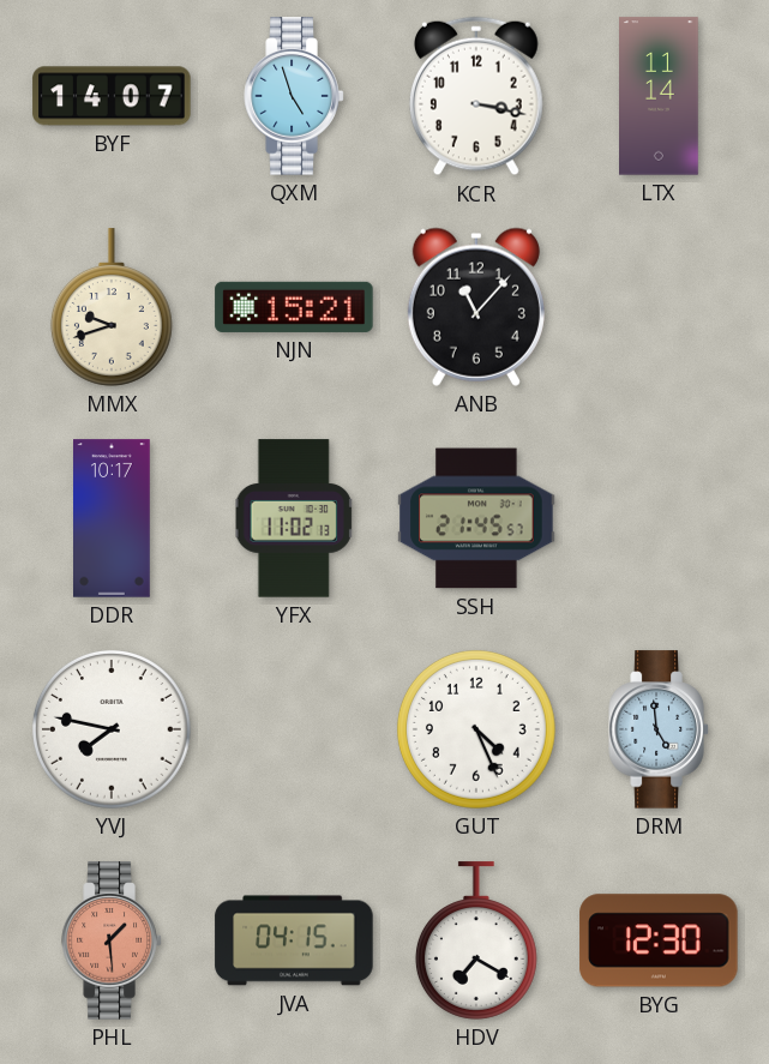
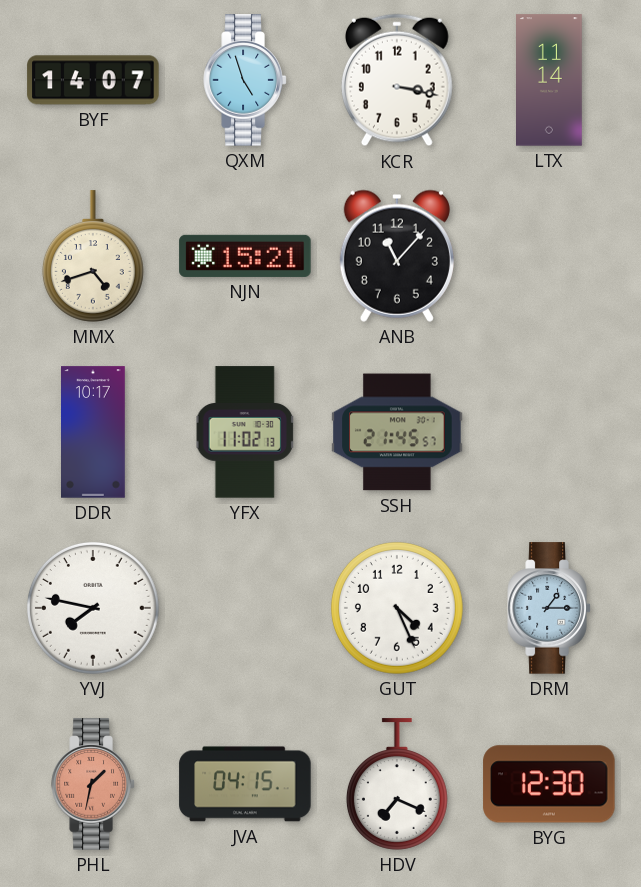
MMX: 9:42 -> 4:42
DRM: 4:59 -> 1:15
PHL: 1:29 -> 1:32
HDV: 7:20 -> 7:19
